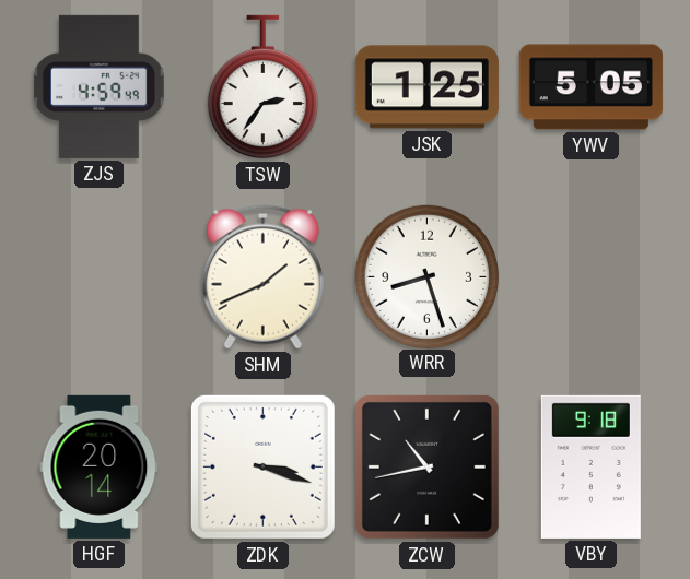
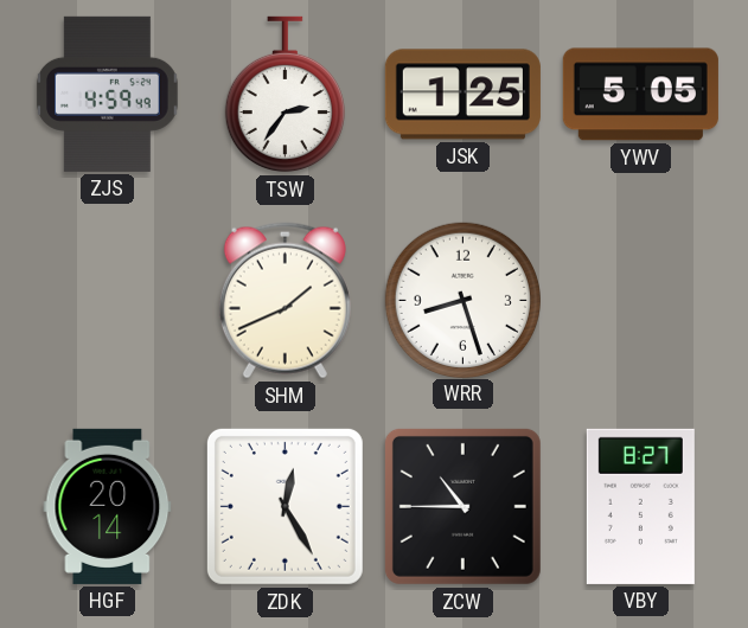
ZDK: 3:18 -> 12:25
ZCW: 10:43 -> 10:45
VBY: 9:18 -> 8:27
